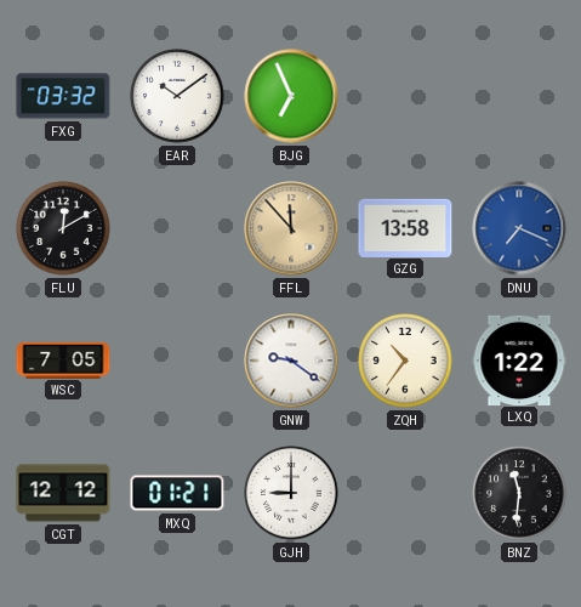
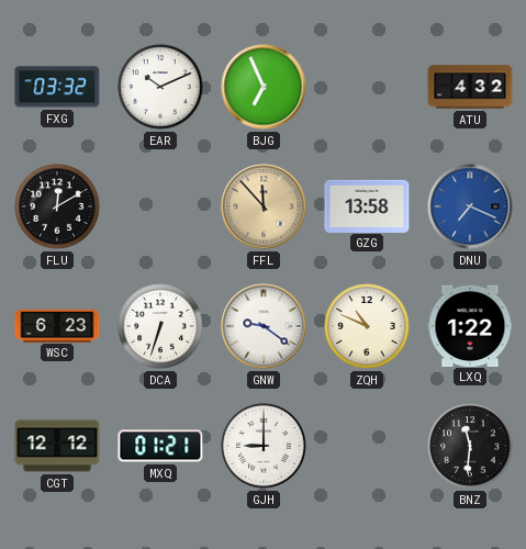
EAR: 10:09 -> 10:11
ATU: none -> 4:32
WSC: 7:05 -> 6:23
DCA: none -> 6:33
ZQH: 10:36 -> 10:49
